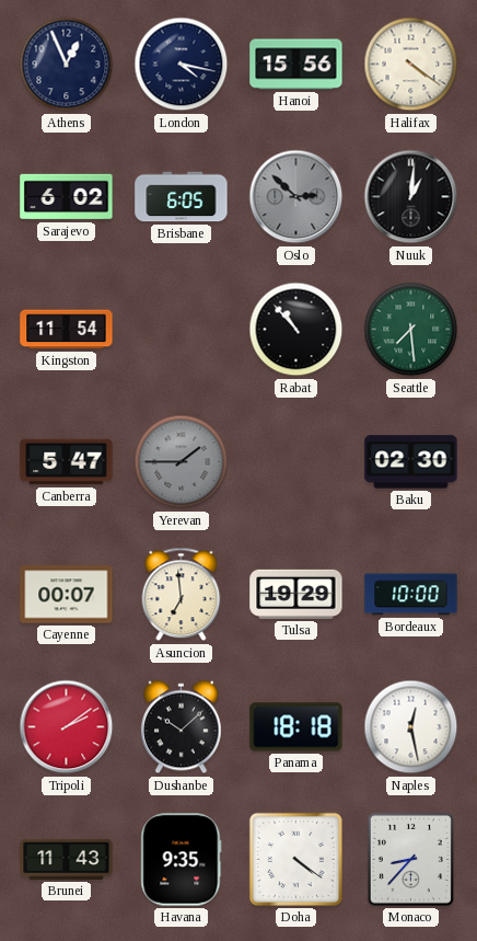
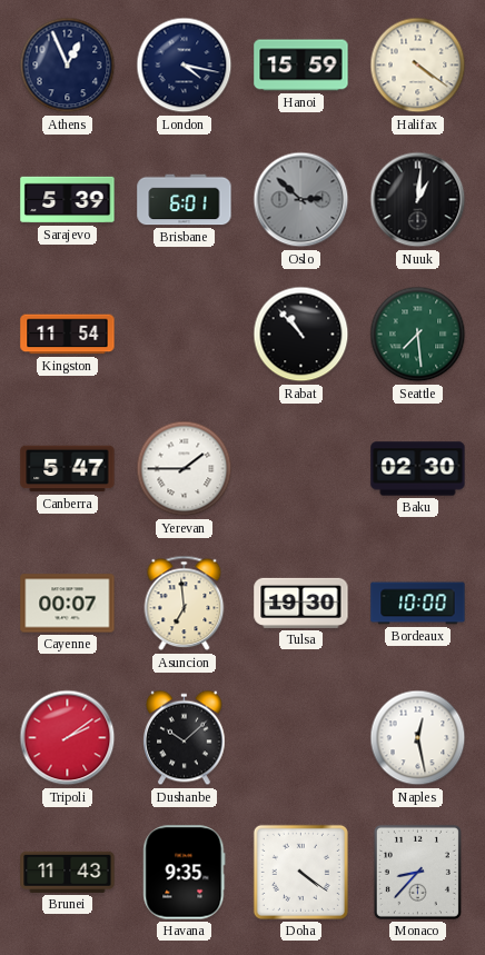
Hanoi: 15:56 -> 15:59
Sarajevo: 6:02 -> 5:39
Brisbane: 6:05 -> 6:01
Yerevan dial: grey -> white
Tulsa: 19:29 -> 19:30
Panama: 18:18 -> none
